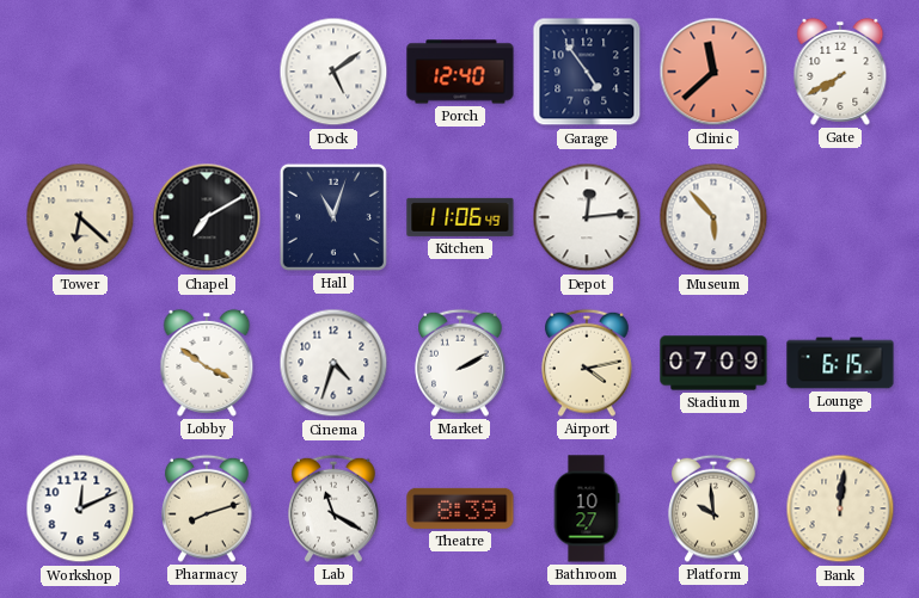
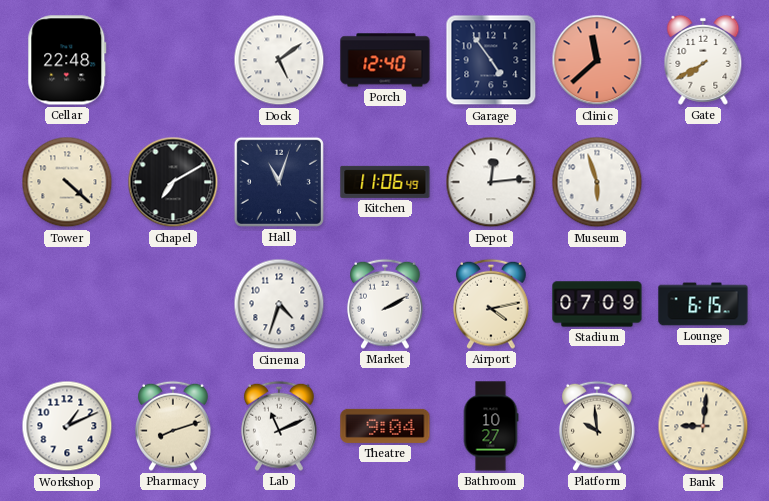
Cellar: none -> 22:48
Tower: 6:22 -> 4:22
Museum: 5:53 -> 5:57
Lobby: 3:51 -> none
Workshop: 12:11 -> 1:11
Lab: 11:20 -> 11:11
Theatre: 8:39 -> 9:04
Bank: 12:01 -> 9:01
